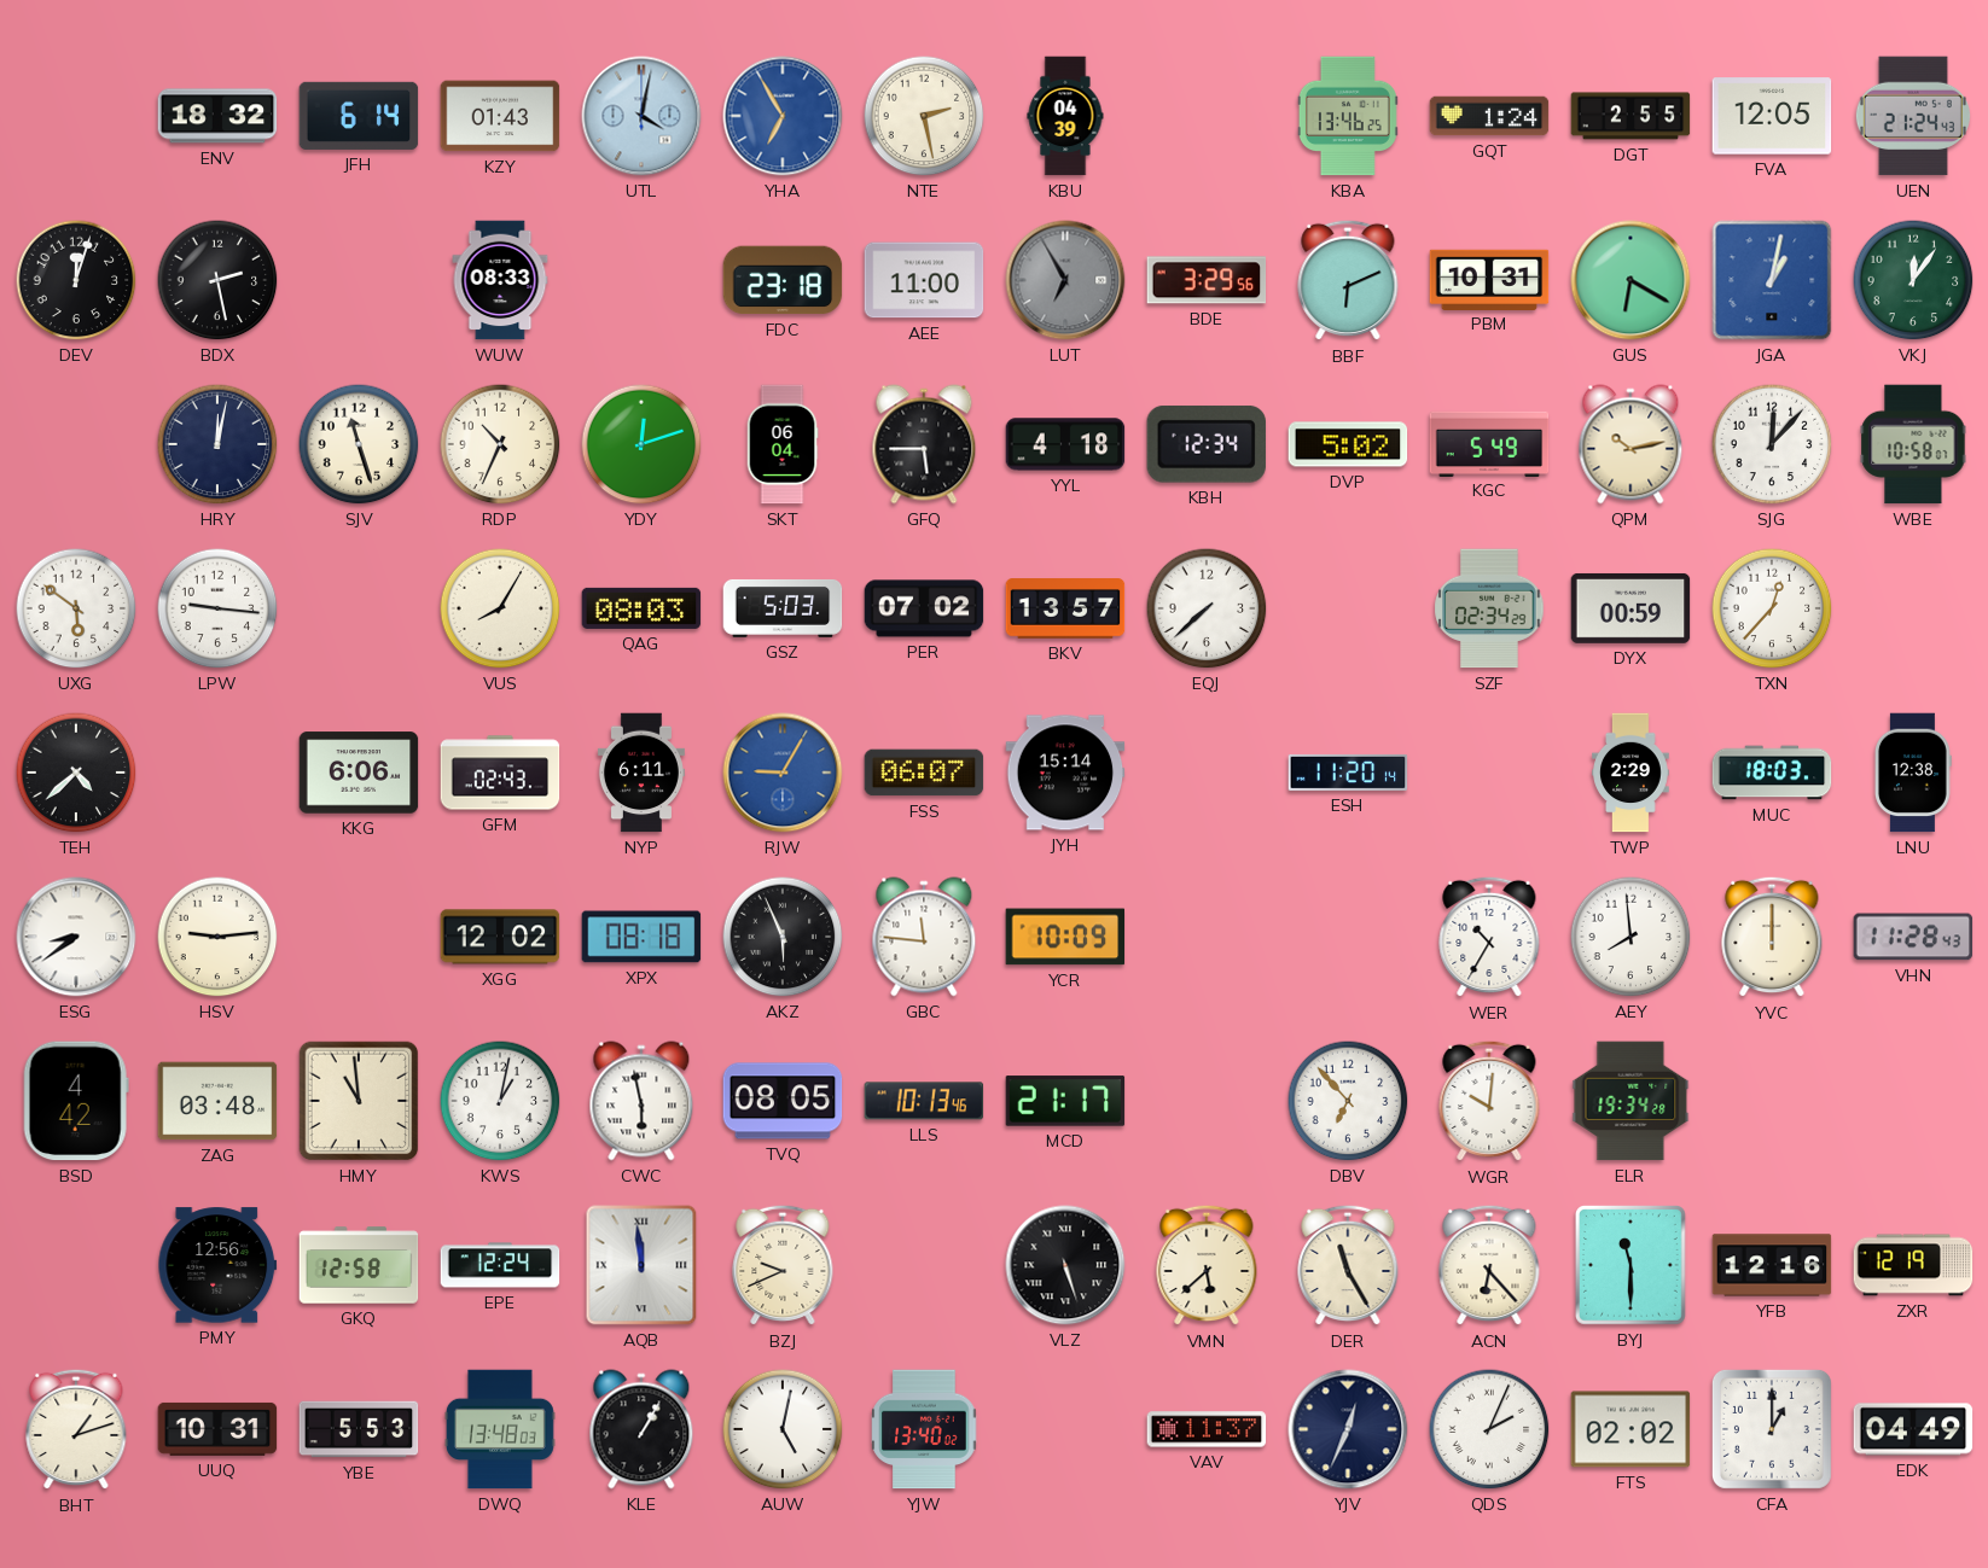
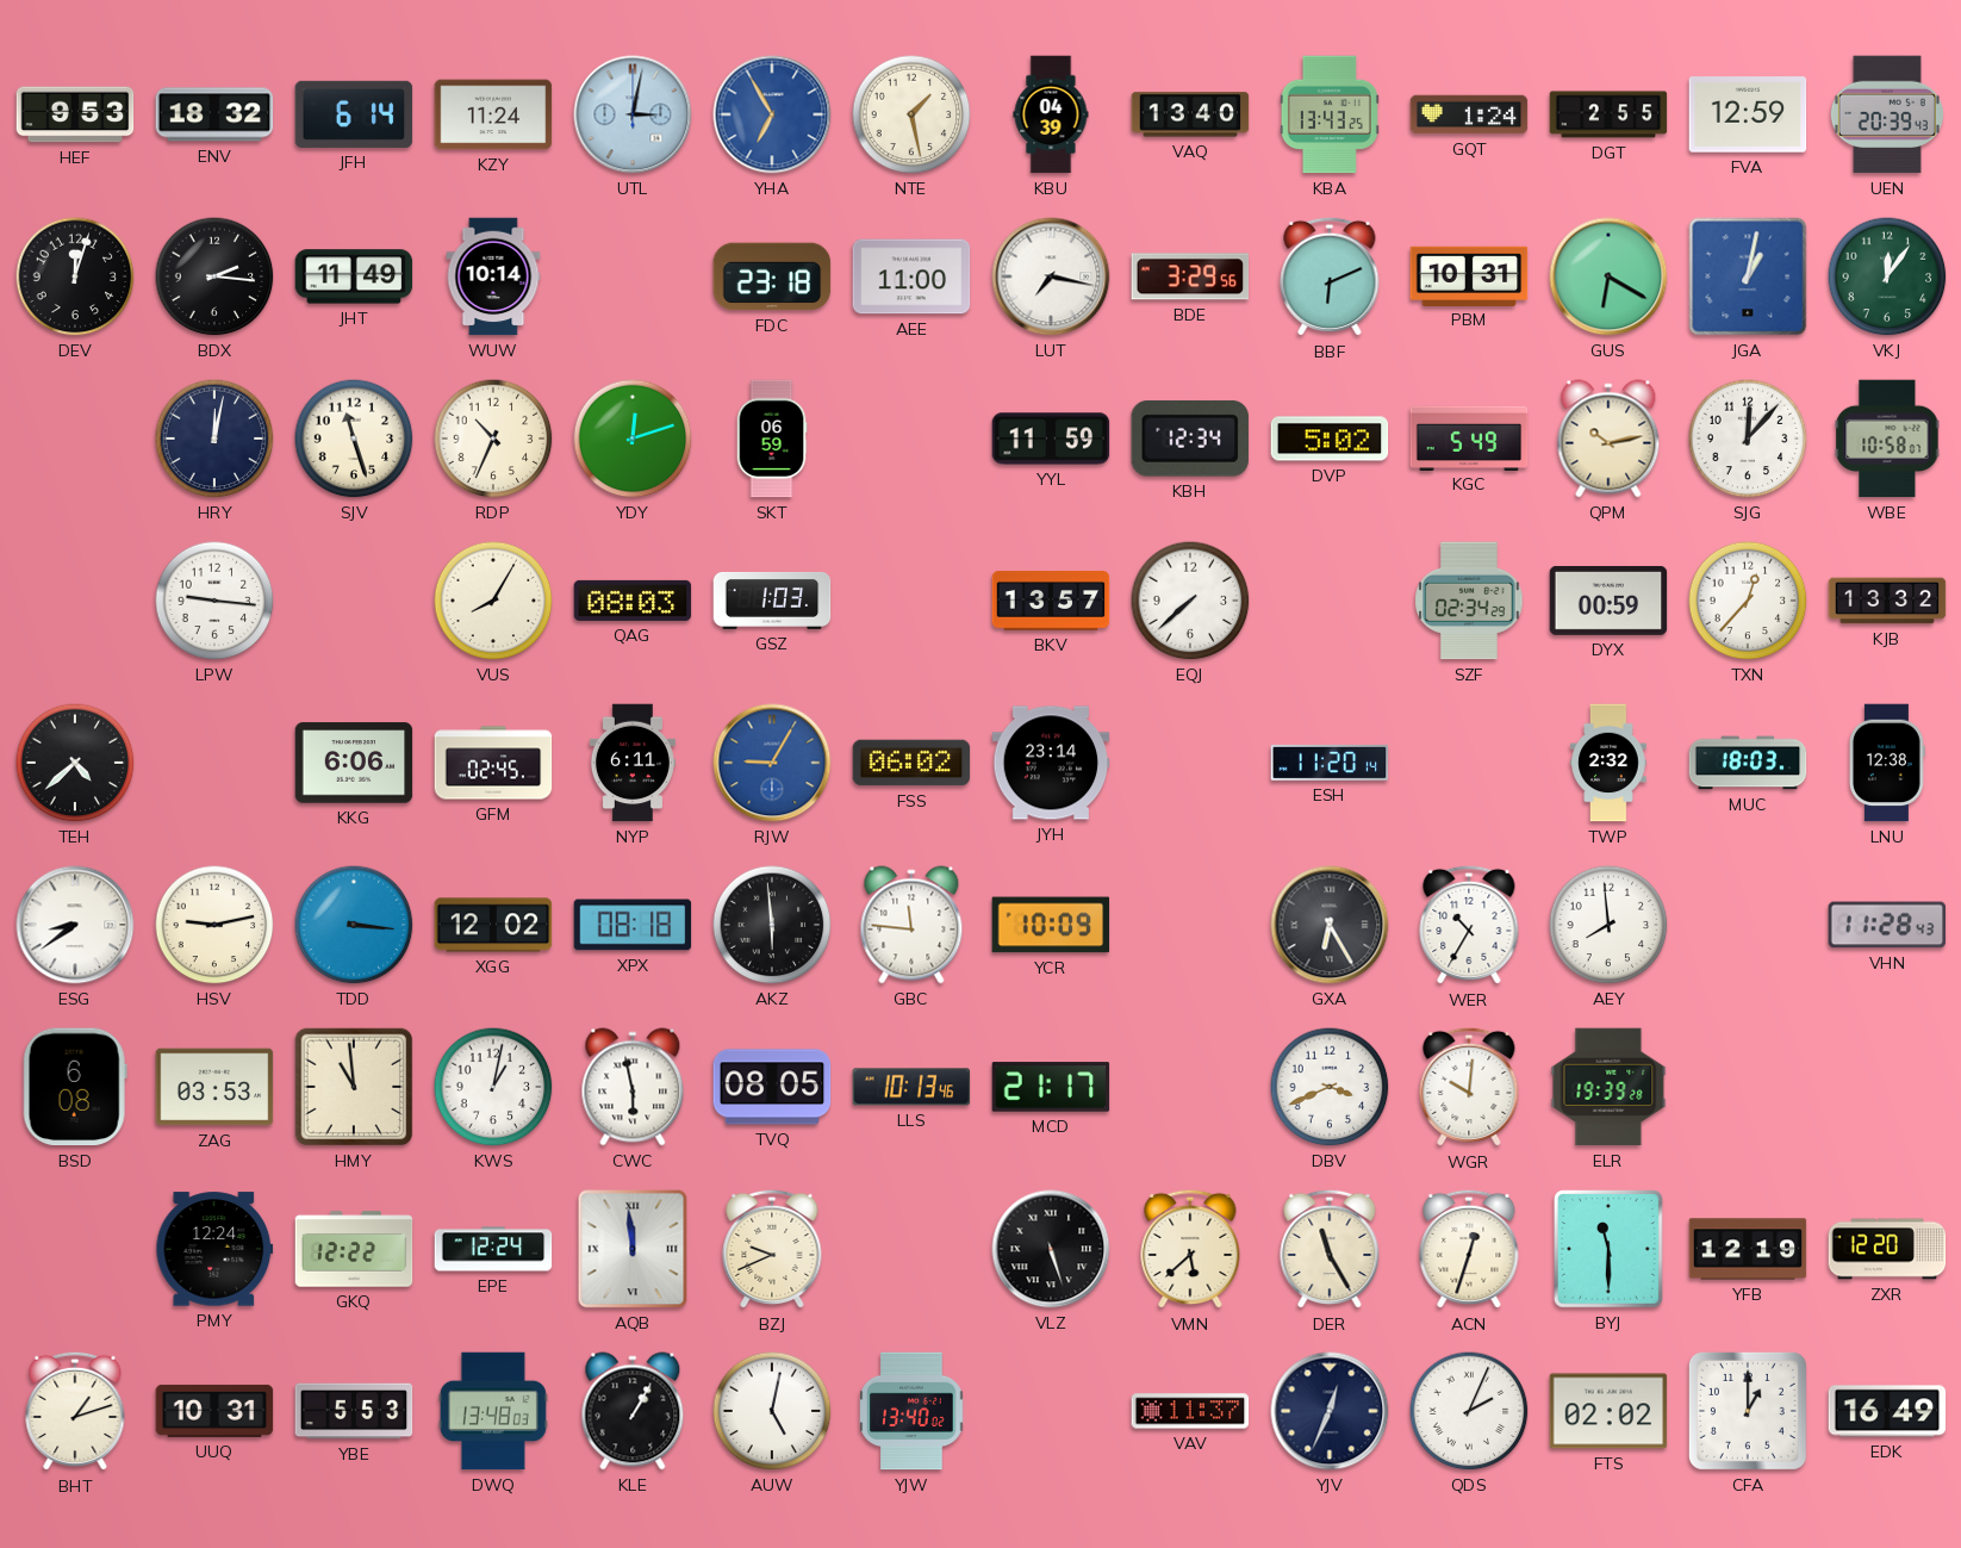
HEF: none -> 9:53
KZY: 01:43 -> 11:24
UTL: 4:02 -> 3:02
NTE: 2:28 -> 1:28
VAQ: none -> 13:40
KBA: 13:46 -> 13:43
FVA: 12:05 -> 12:59
UEN: 21:24 -> 20:39
BDX: 2:28 -> 2:16
JHT: none -> 11:49
WUW: 08:33 -> 10:14
LUT: 6:55 -> 7:17
LUT dial: grey -> white
SKT: 06:04 -> 06:59
GFQ: 5:45 -> none
YYL: 4:18 -> 11:59
UXG: 5:51 -> none
GSZ: 5:03 -> 1:03
PER: 07:02 -> none
KJB: none -> 13:32
GFM: 02:43 -> 02:45
FSS: 06:07 -> 06:02
JYH: 15:14 -> 23:14
TWP: 2:29 -> 2:32
HSV: 9:14 -> 9:13
TDD: none -> 3:16
AKZ: 5:56 -> 5:59
GXA: none -> 6:25
YVC: 12:00 -> none
BSD: 4:42 -> 6:08
ZAG: 03:48 -> 03:53
DBV: 6:53 -> 3:41
ELR: 19:34 -> 19:39
PMY: 12:56 -> 12:24
GKQ: 12:58 -> 12:22
ACN: 6:23 -> 12:33
YFB: 12:16 -> 12:19
ZXR: 12:19 -> 12:20
EDK: 04:49 -> 16:49
